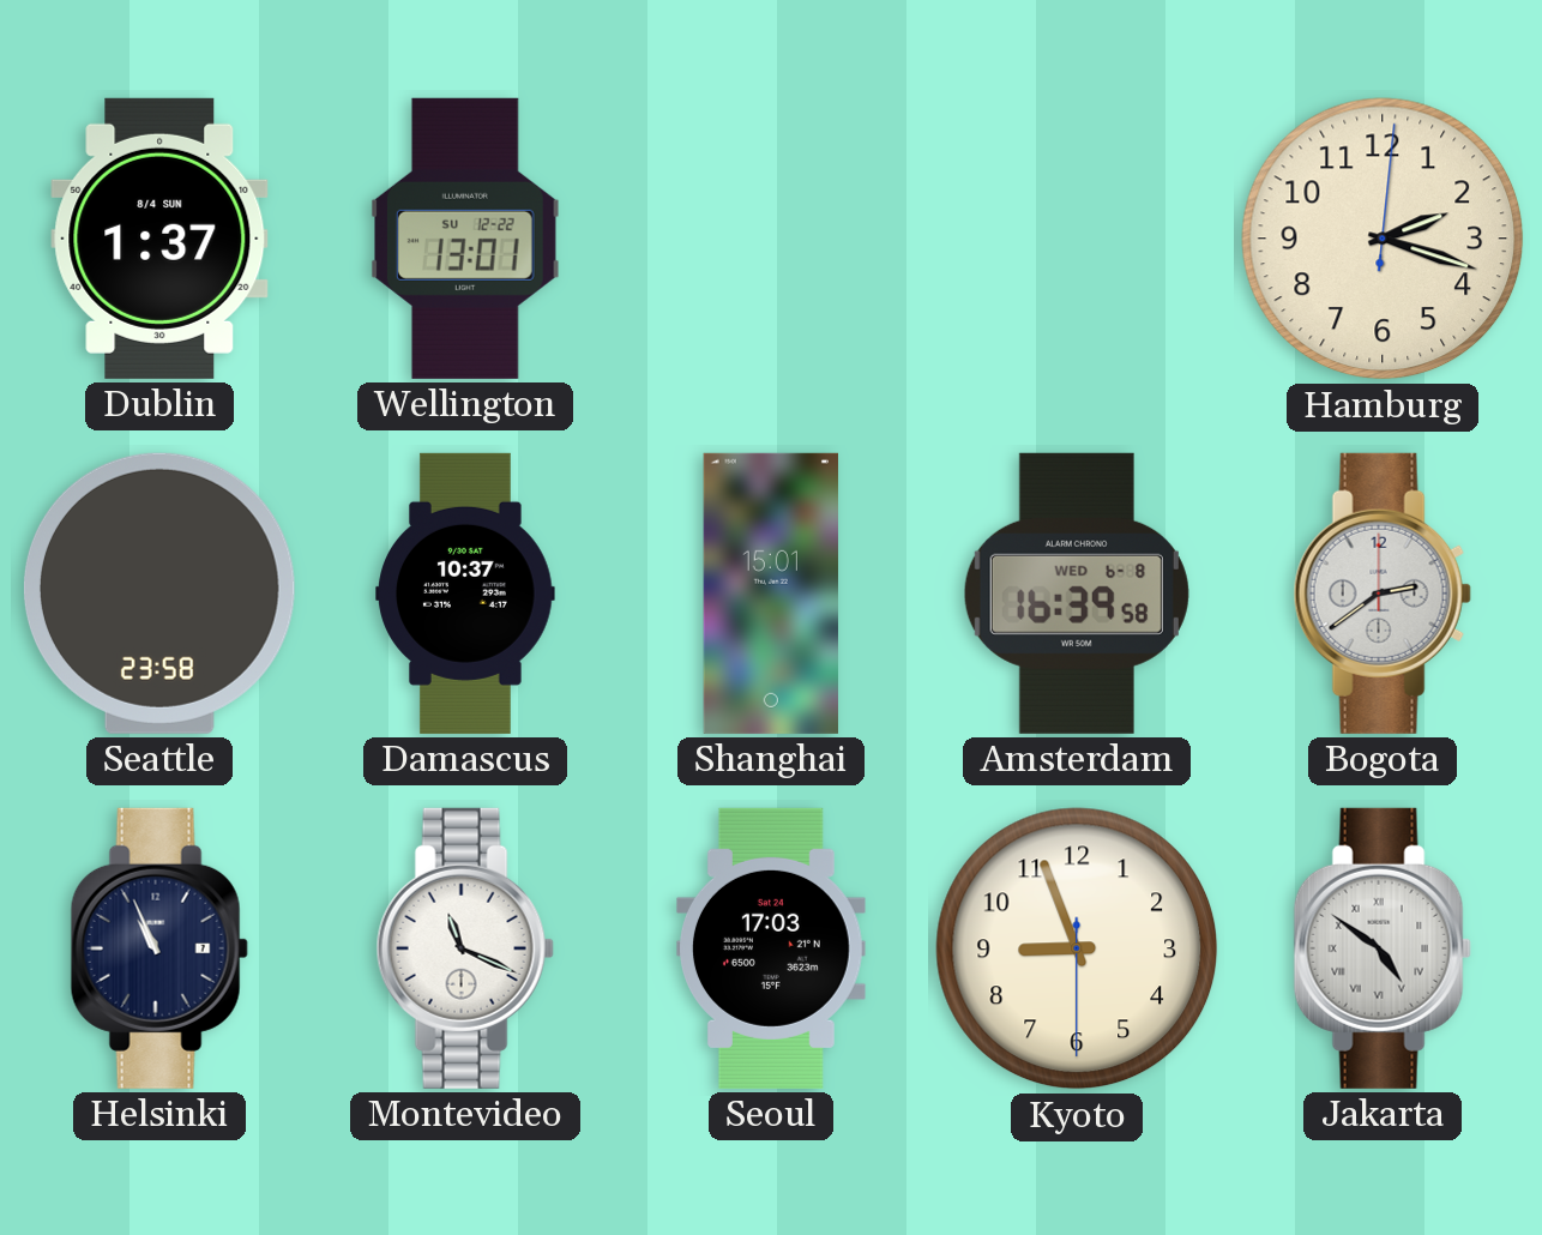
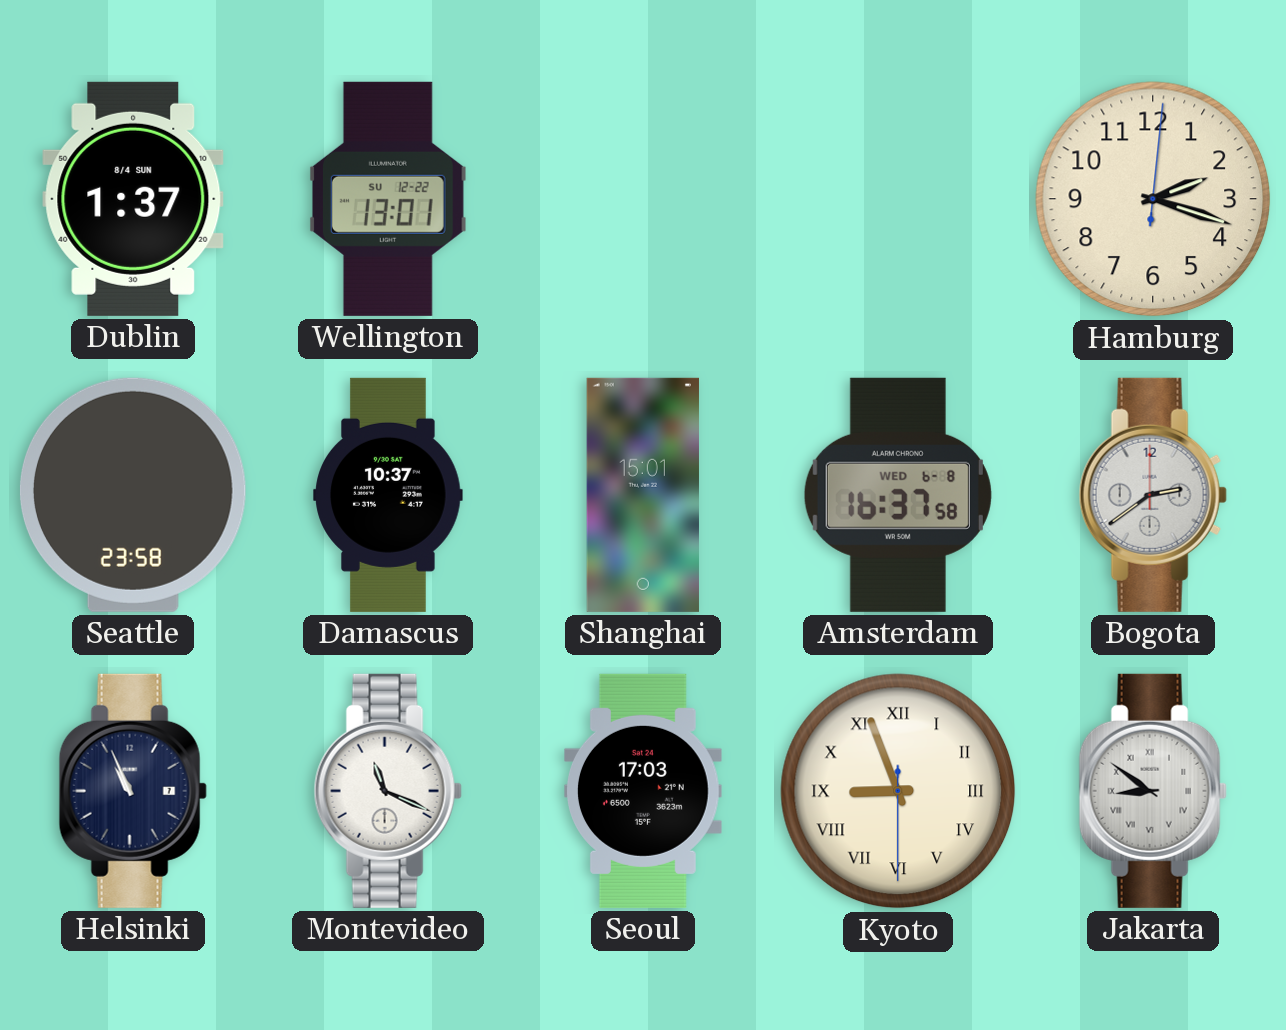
Amsterdam: 16:39 -> 16:37
Kyoto numerals: Arabic -> Roman
Jakarta: 4:51 -> 8:51
